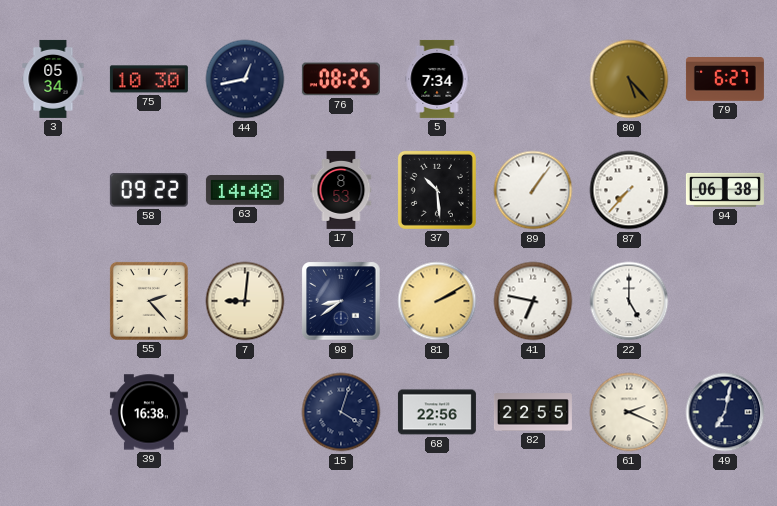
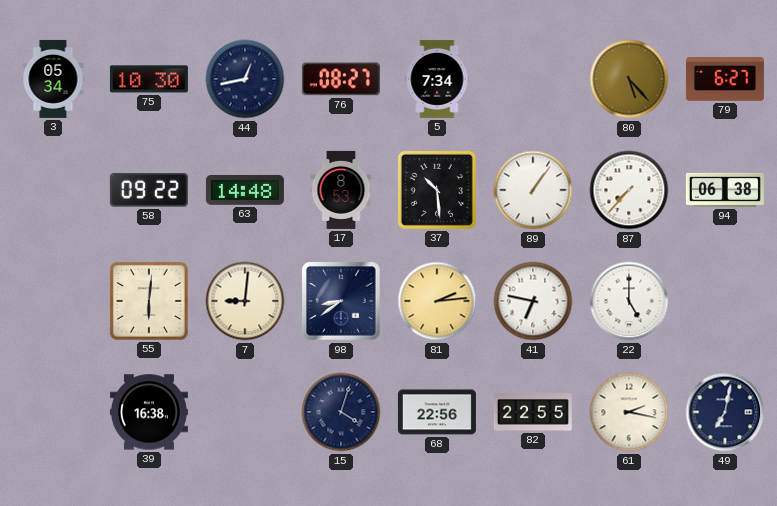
76: 08:25 -> 08:27
55: 2:23 -> 6:01
81: 2:10 -> 2:14
61: 2:19 -> 2:17
